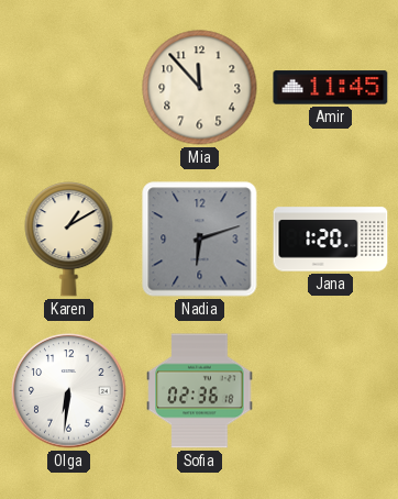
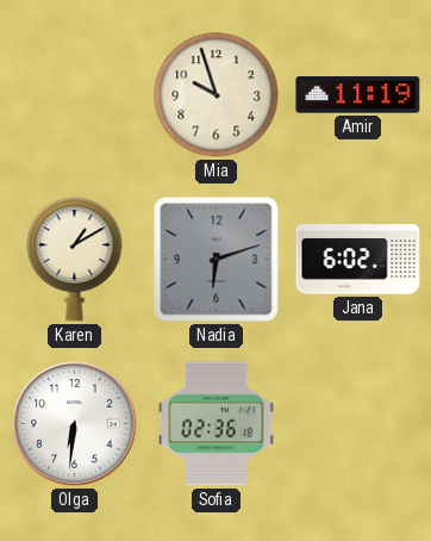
Mia: 11:53 -> 9:57
Amir: 11:45 -> 11:19
Jana: 1:20 -> 6:02
